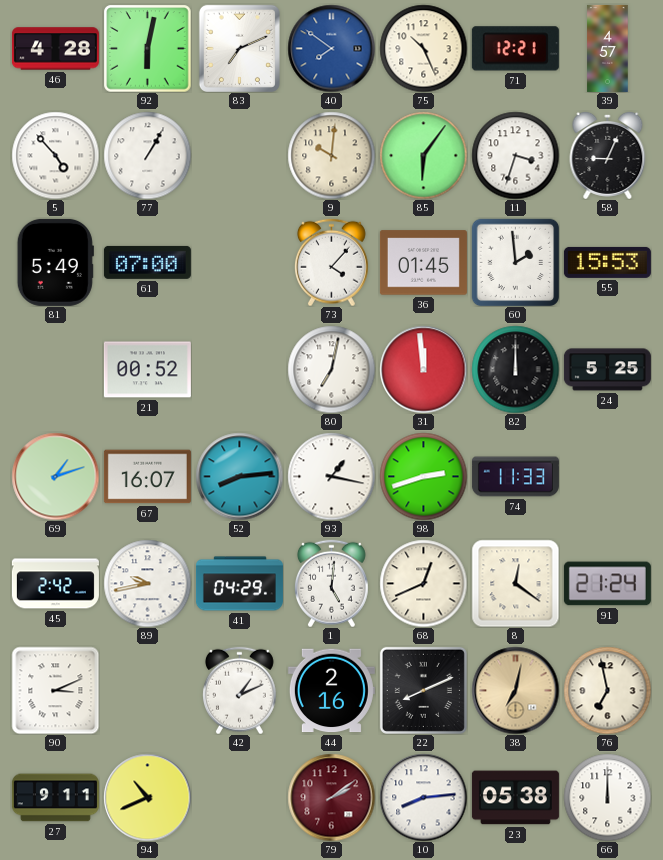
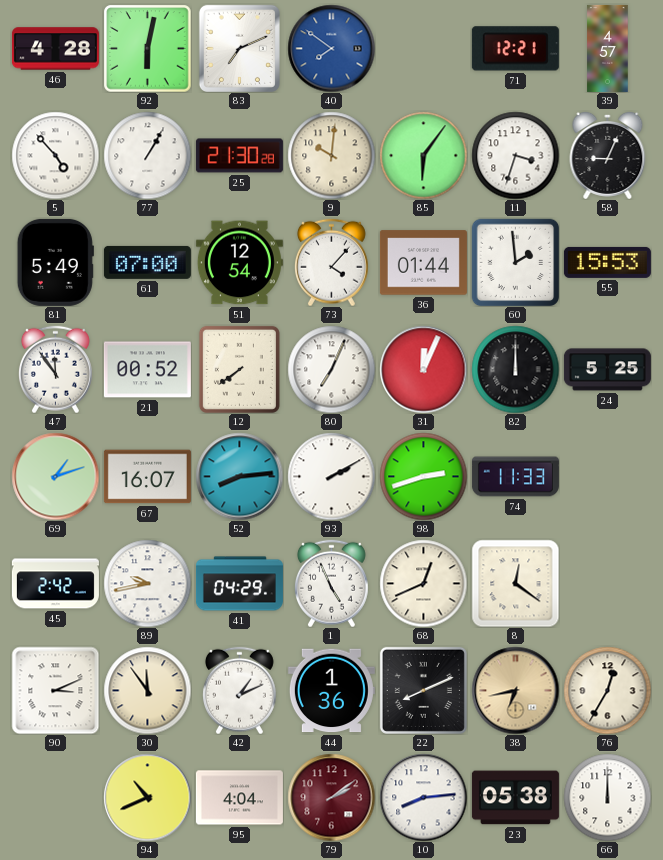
75: 10:26 -> none
25: none -> 21:30
51: none -> 12:54
36: 01:45 -> 01:44
47: none -> 11:54
12: none -> 7:39
80: 7:02 -> 7:04
31: 11:59 -> 12:04
93: 1:17 -> 2:10
1: 5:01 -> 4:56
91: 21:24 -> none
30: none -> 11:54
44: 2:16 -> 1:36
38: 7:02 -> 6:43
76: 6:58 -> 12:35
27: 9:11 -> none
95: none -> 4:04
